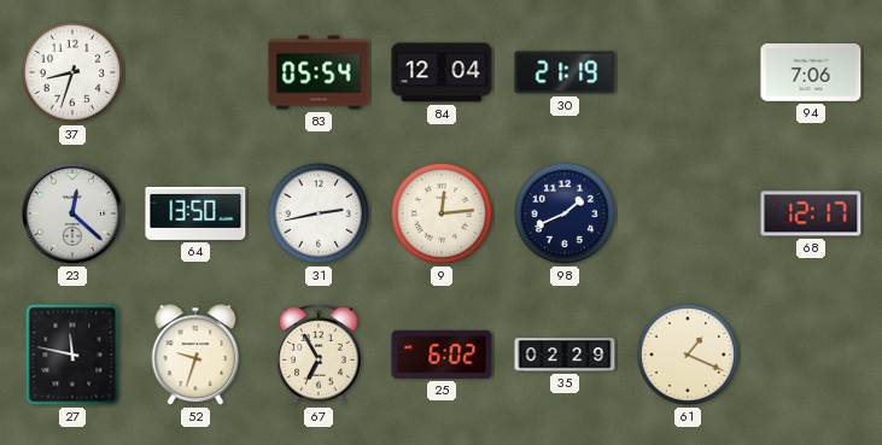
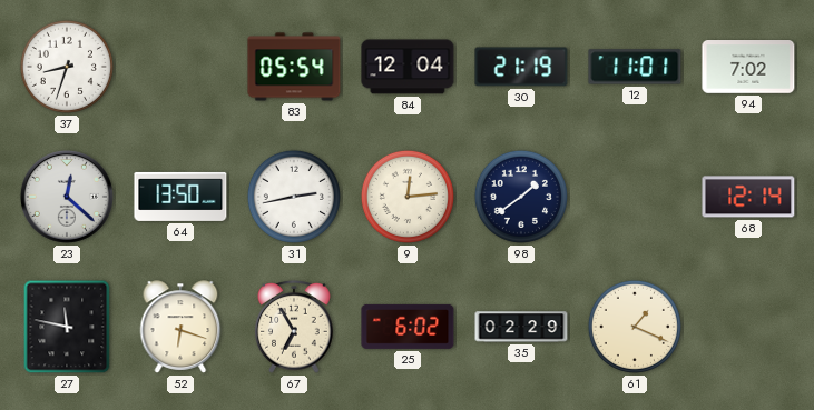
12: none -> 11:01
94: 7:06 -> 7:02
98: 1:41 -> 1:39
68: 12:17 -> 12:14
52: 9:33 -> 6:18
